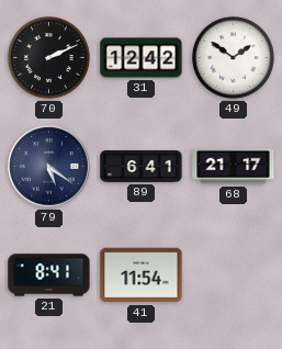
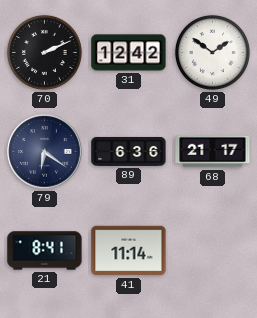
79: 5:21 -> 6:21
89: 6:41 -> 6:36
41: 11:54 -> 11:14
